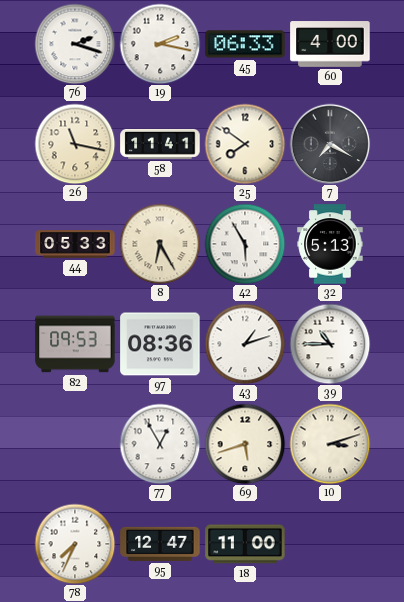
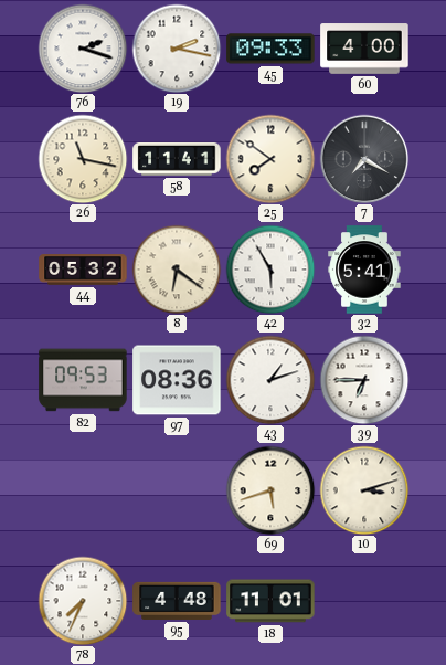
45: 06:33 -> 09:33
44: 05:33 -> 05:32
8: 6:25 -> 6:21
32: 5:13 -> 5:41
39: 10:45 -> 6:45
77: 12:55 -> none
95: 12:47 -> 4:48
18: 11:00 -> 11:01
